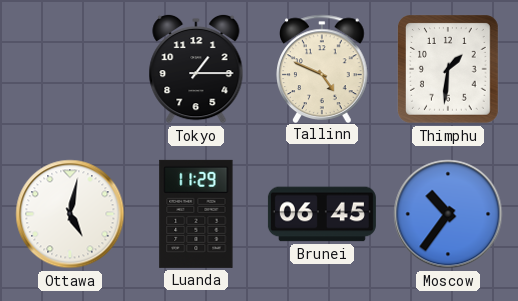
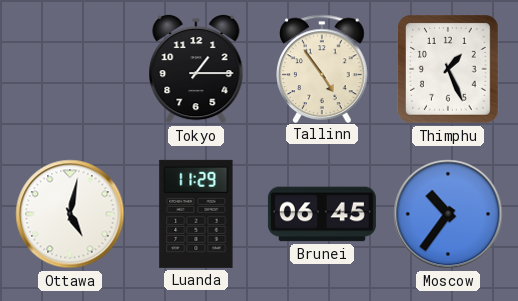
Tallinn: 4:49 -> 4:54
Thimphu: 1:31 -> 1:26
